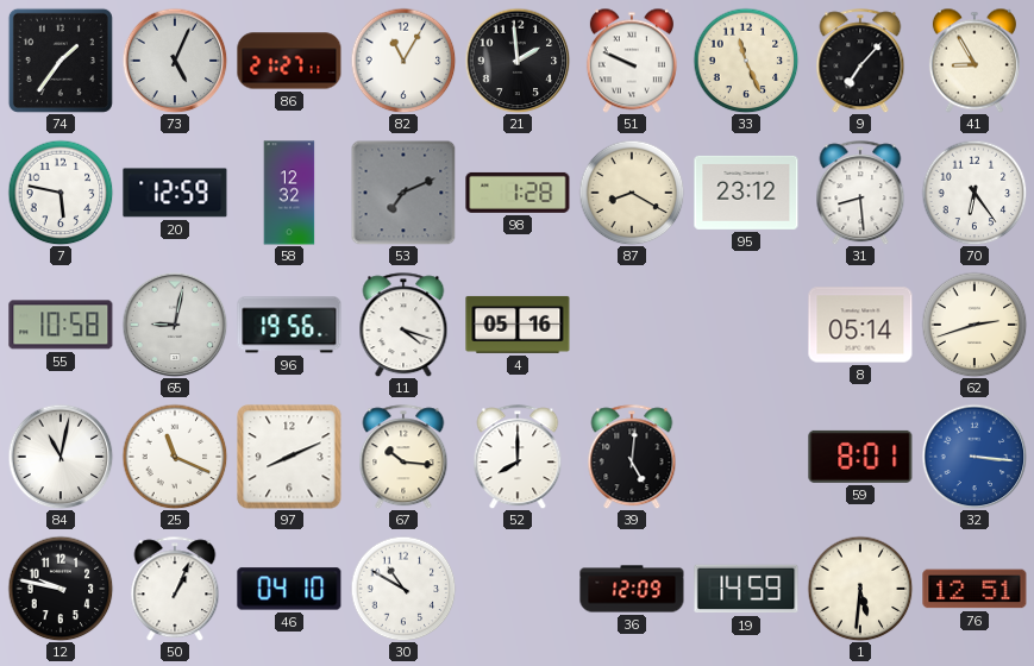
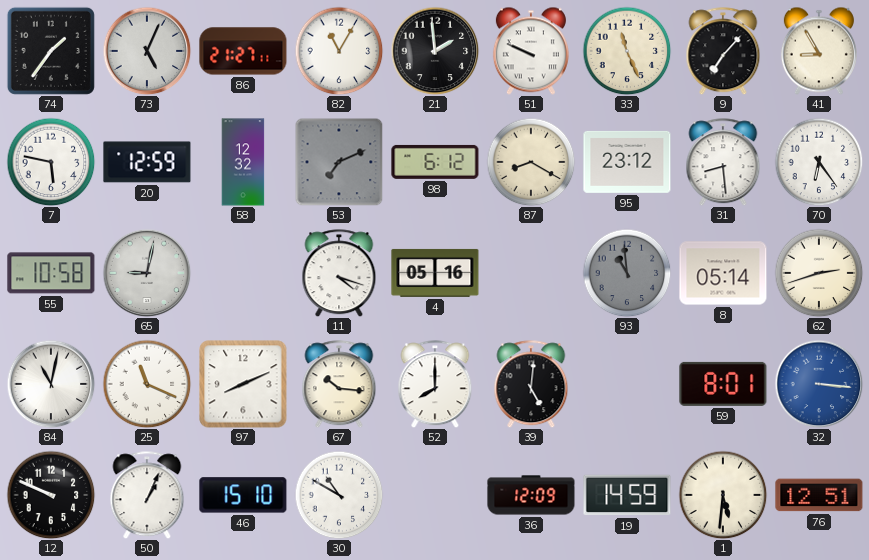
98: 1:28 -> 6:12
96: 19:56 -> none
93: none -> 10:59
12: 9:47 -> 9:49
46: 04:10 -> 15:10
